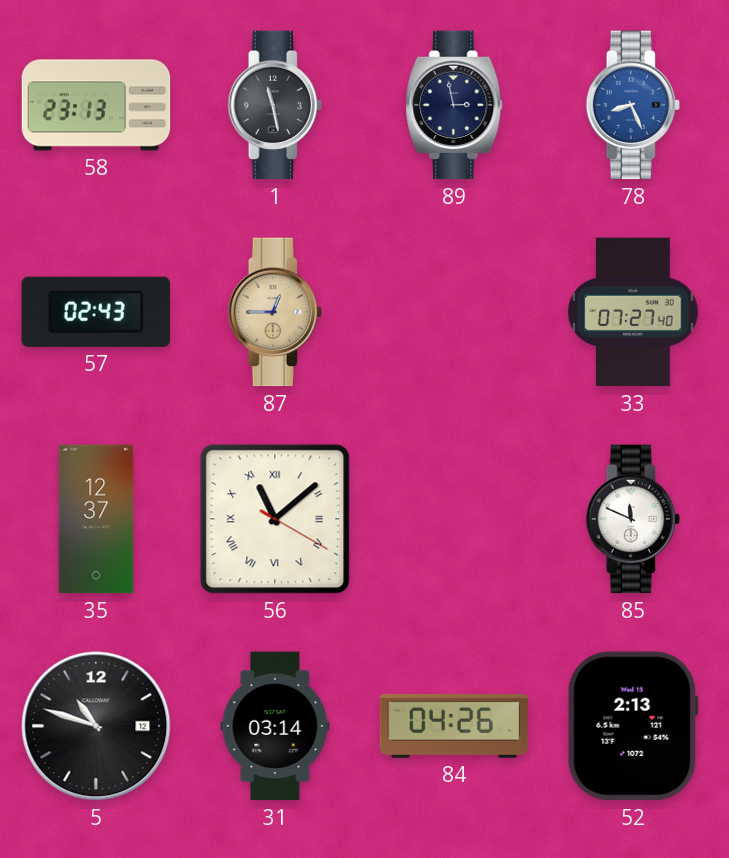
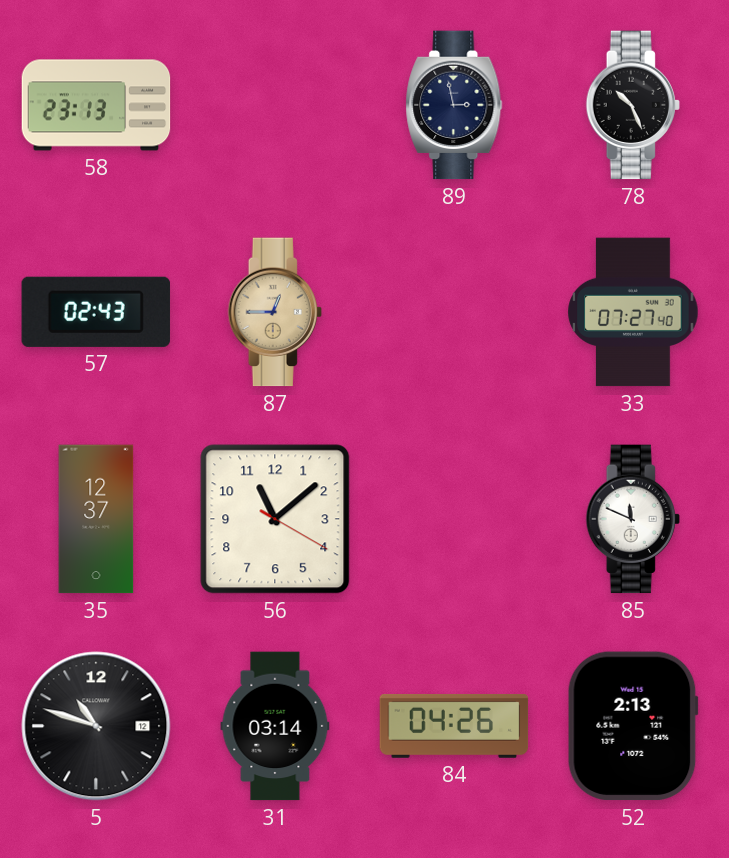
1: 11:28 -> none
78: 8:26 -> 10:26
78 dial: blue -> black
56 numerals: Roman -> Arabic
